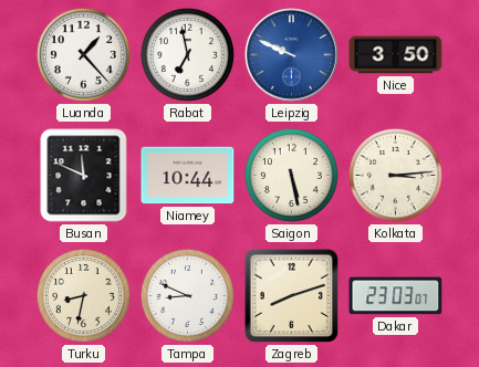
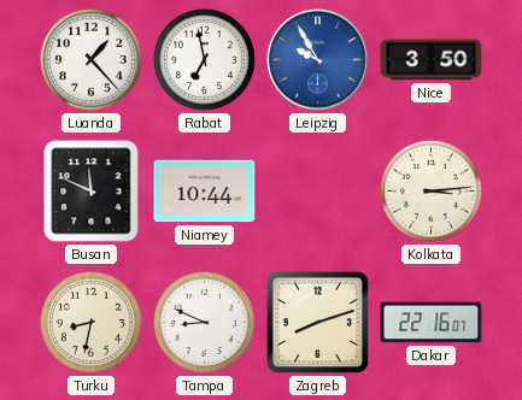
Leipzig: 9:49 -> 9:55
Saigon: 5:28 -> none
Dakar: 23:03 -> 22:16
